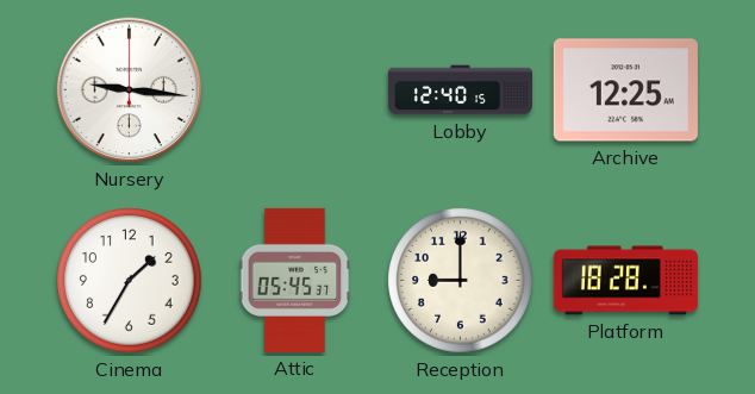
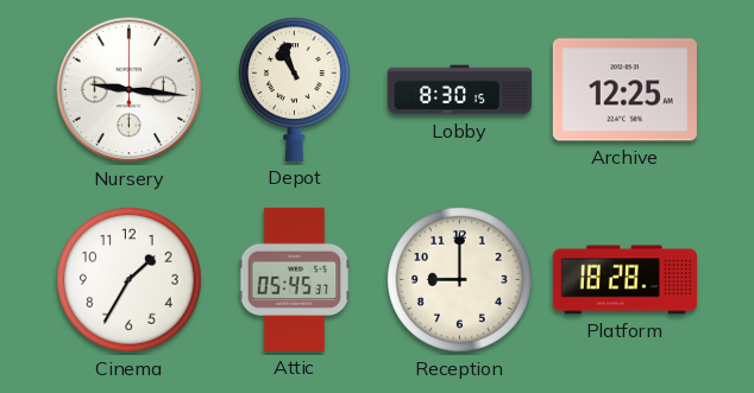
Depot: none -> 10:57
Lobby: 12:40 -> 8:30
